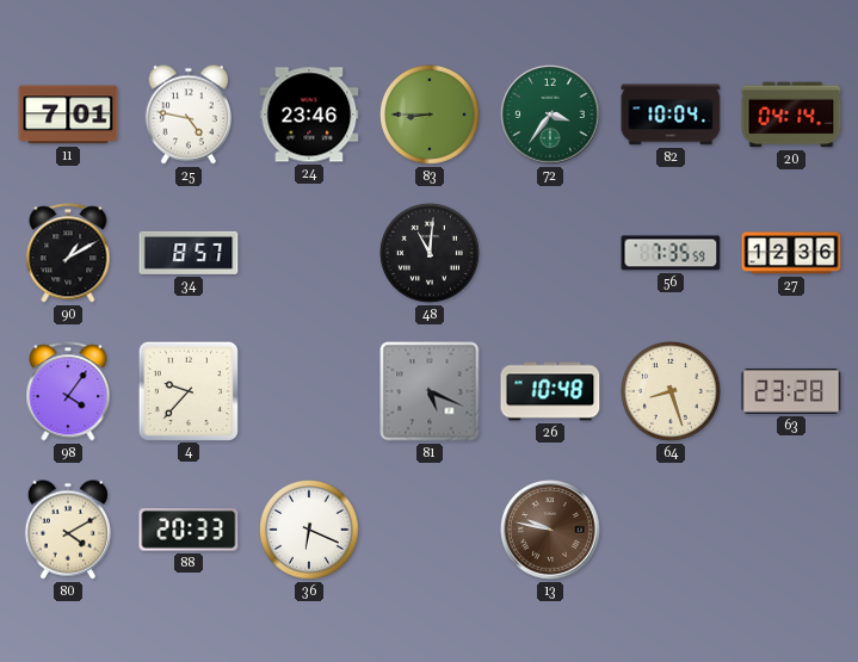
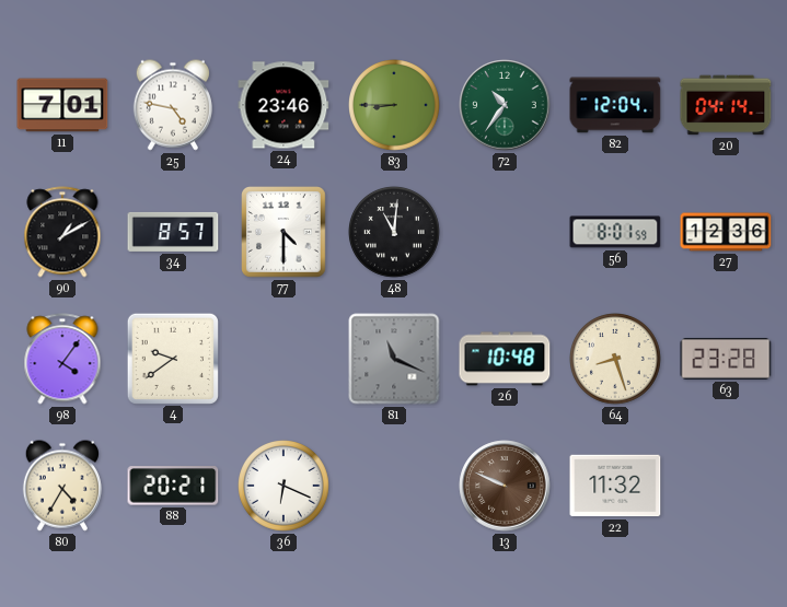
72: 3:36 -> 10:36
82: 10:04 -> 12:04
77: none -> 4:30
56: 7:35 -> 8:01
4: 9:37 -> 9:39
81: 5:19 -> 11:19
80: 4:10 -> 4:35
88: 20:33 -> 20:21
13: 9:47 -> 9:49
22: none -> 11:32
